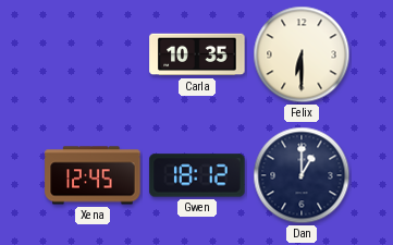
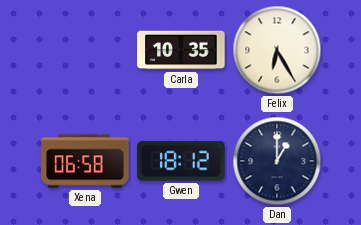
Felix: 6:30 -> 6:25
Xena: 12:45 -> 06:58
